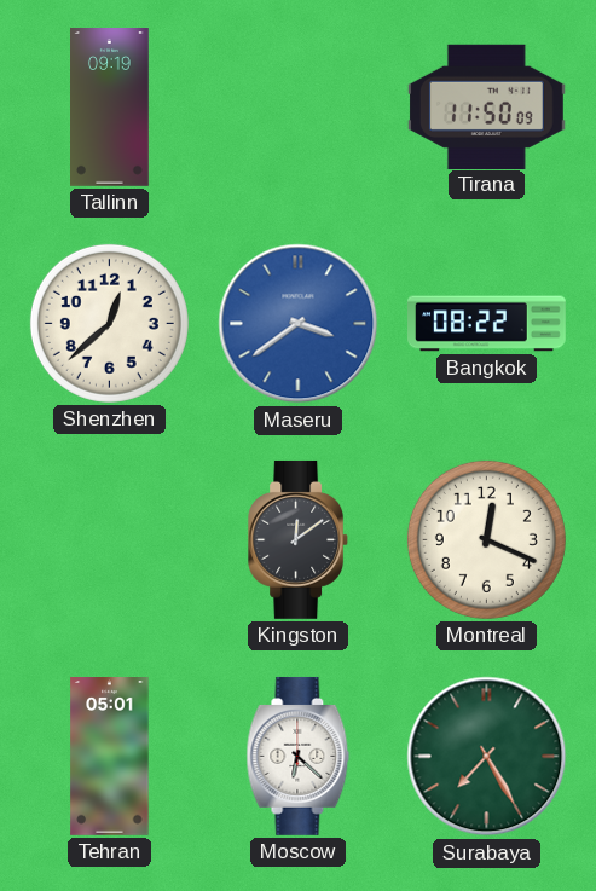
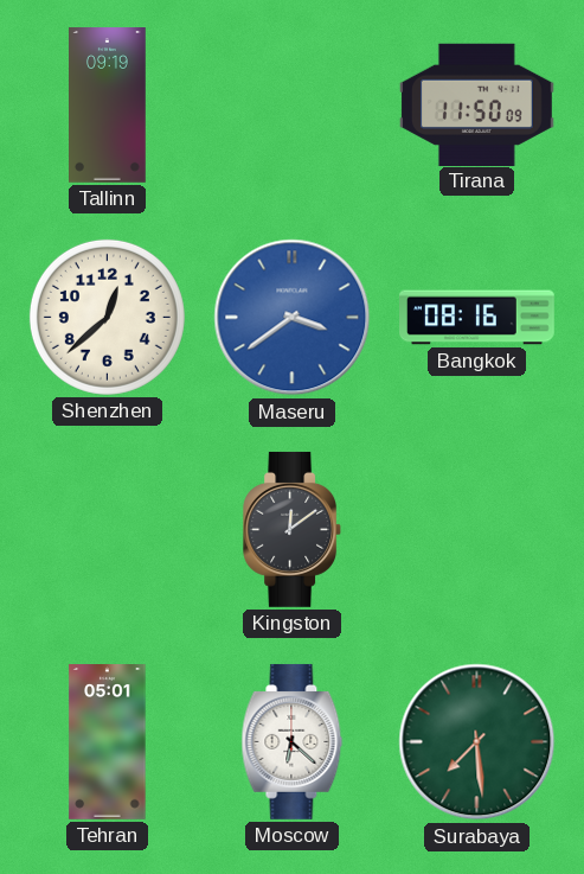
Bangkok: 08:22 -> 08:16
Montreal: 12:19 -> none
Surabaya: 7:25 -> 7:29
